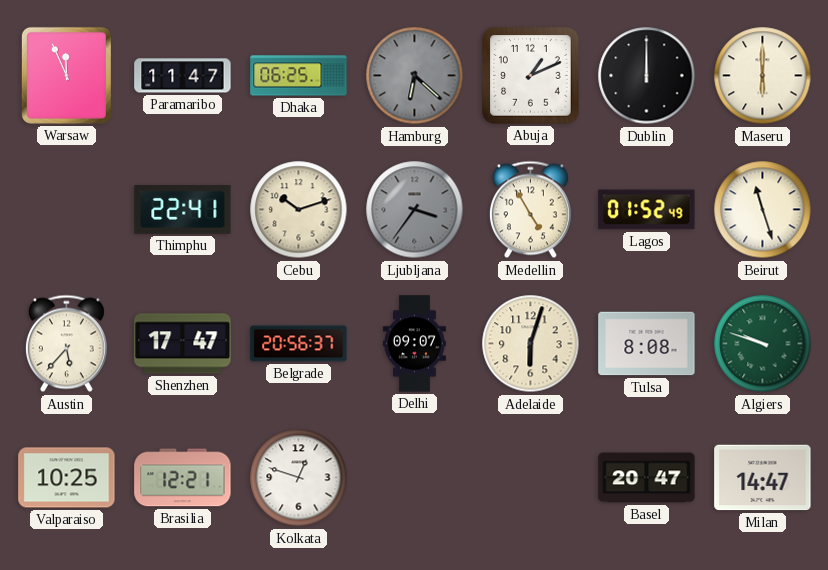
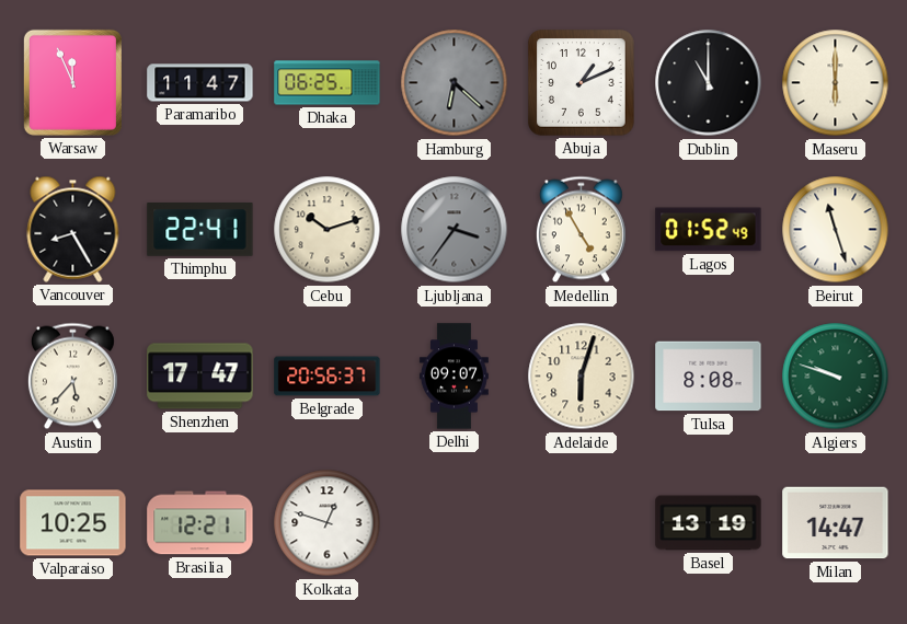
Dublin: 12:00 -> 11:00
Vancouver: none -> 8:25
Basel: 20:47 -> 13:19
